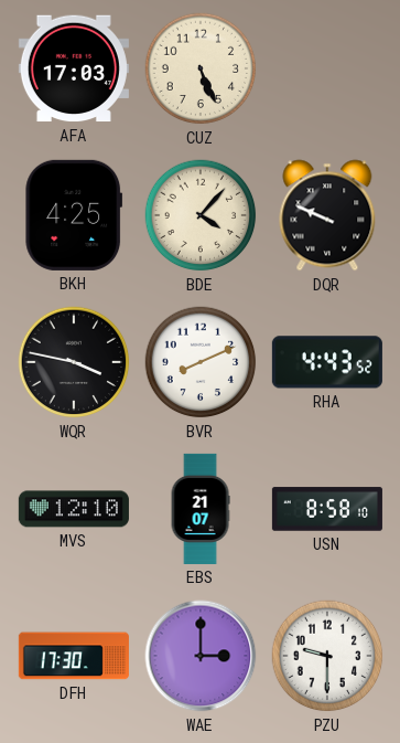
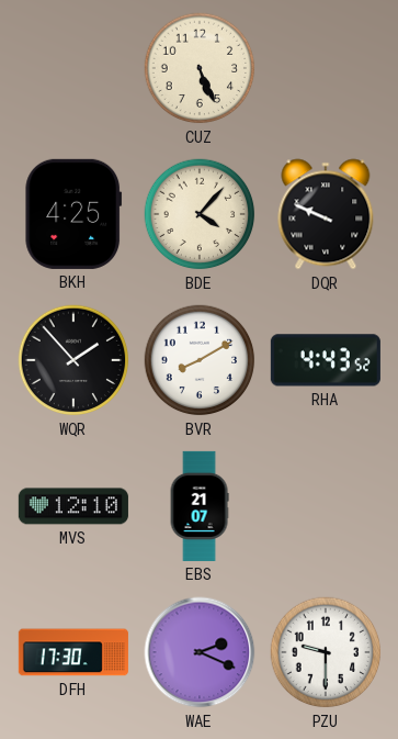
AFA: 17:03 -> none
WQR: 3:47 -> 1:53
BVR: 8:11 -> 8:10
USN: 8:58 -> none
WAE: 3:00 -> 2:19
